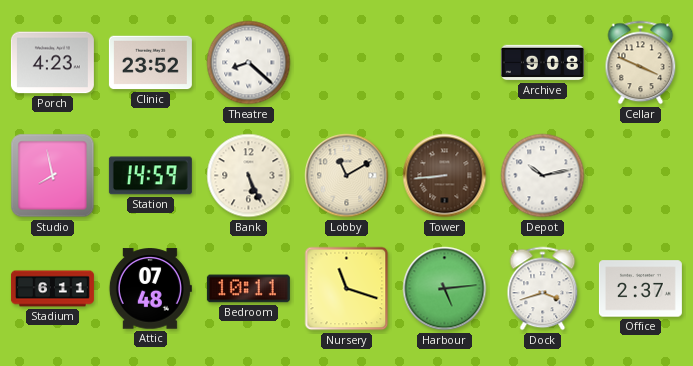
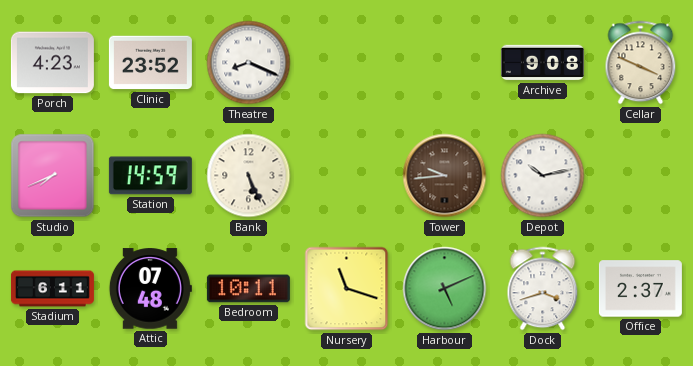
Theatre: 8:22 -> 8:19
Studio: 7:58 -> 7:41
Lobby: 11:10 -> none
Tower: 8:44 -> 9:44
Harbour: 5:14 -> 5:11
